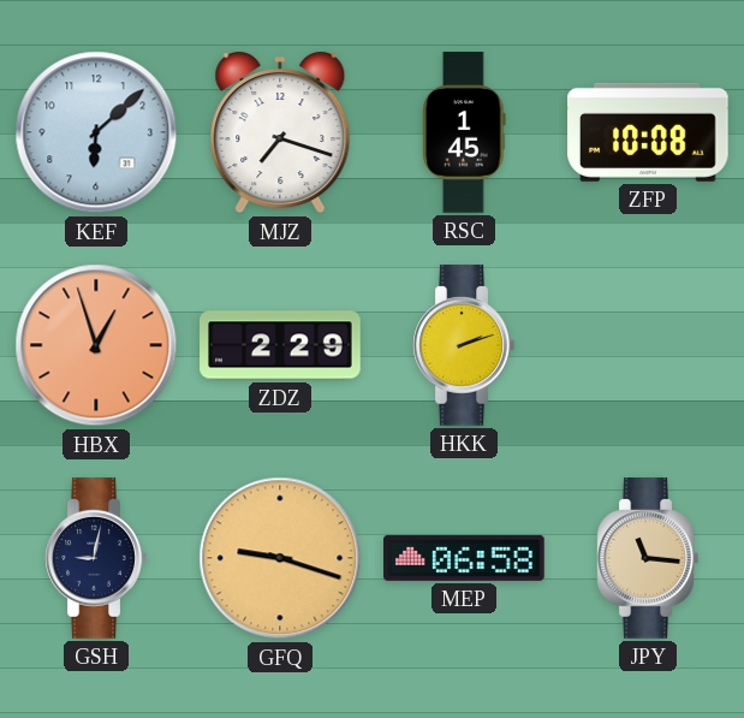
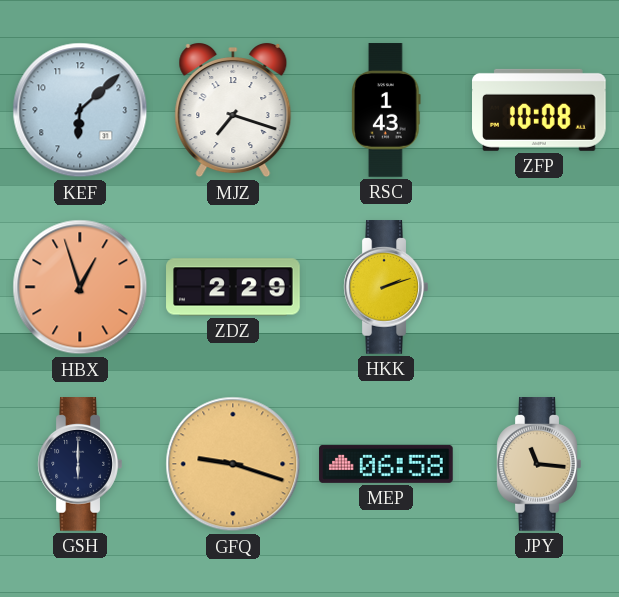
RSC: 1:45 -> 1:43
GSH: 9:02 -> 6:00
